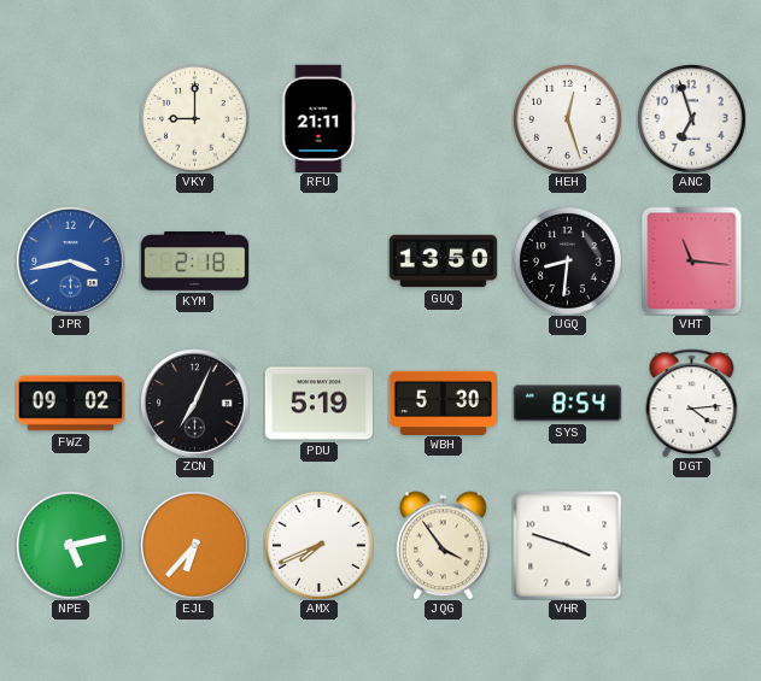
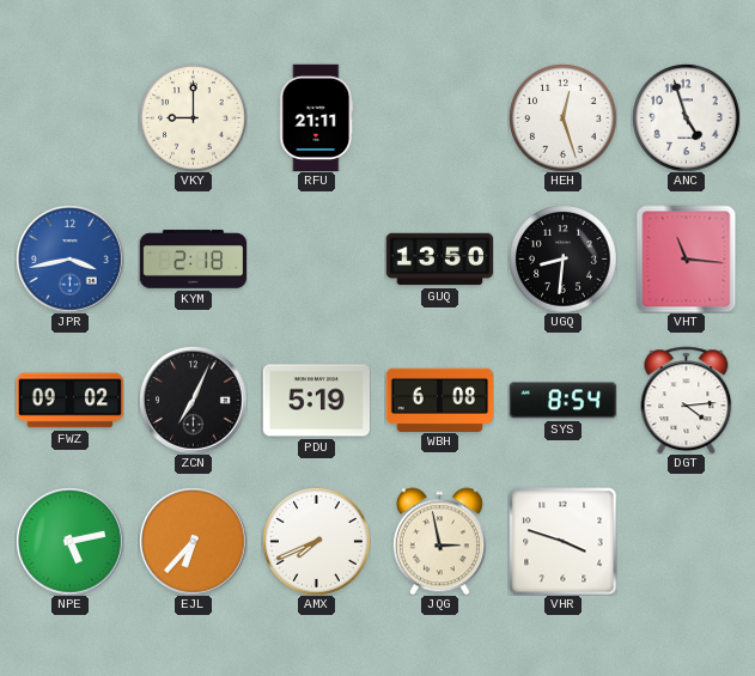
ANC: 6:57 -> 4:57
WBH: 5:30 -> 6:08
JQG: 3:54 -> 2:58
